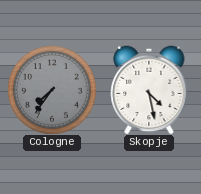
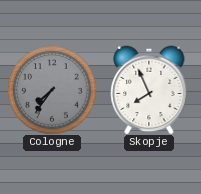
Skopje: 4:28 -> 7:56
